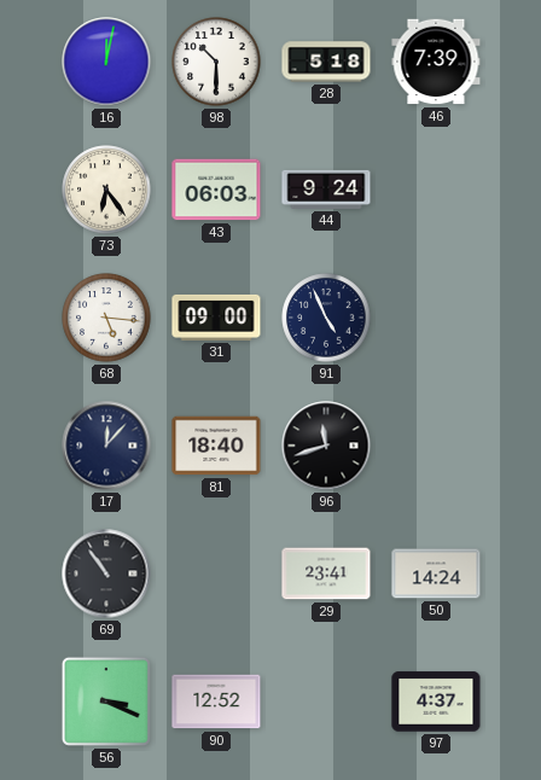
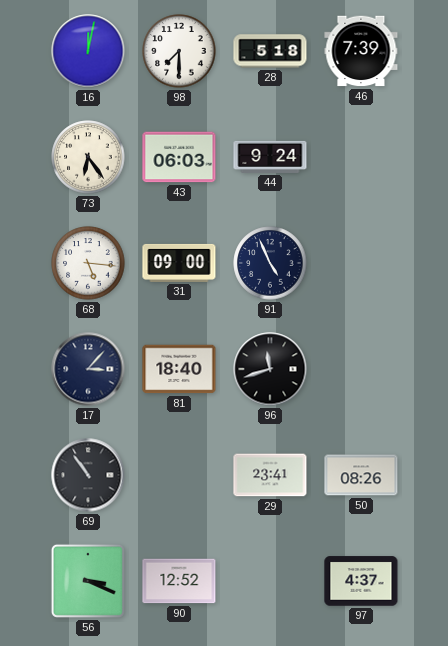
98: 10:30 -> 7:30
17: 12:07 -> 3:07
50: 14:24 -> 08:26
